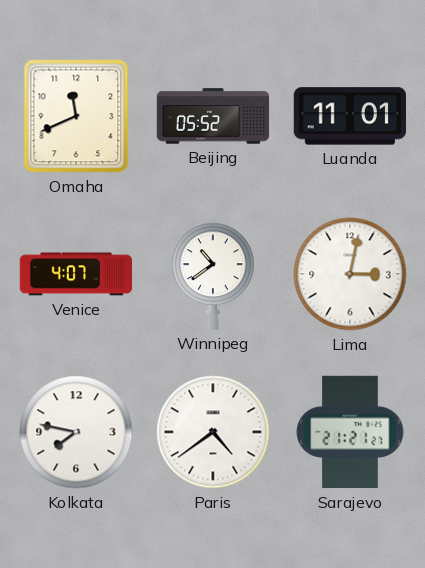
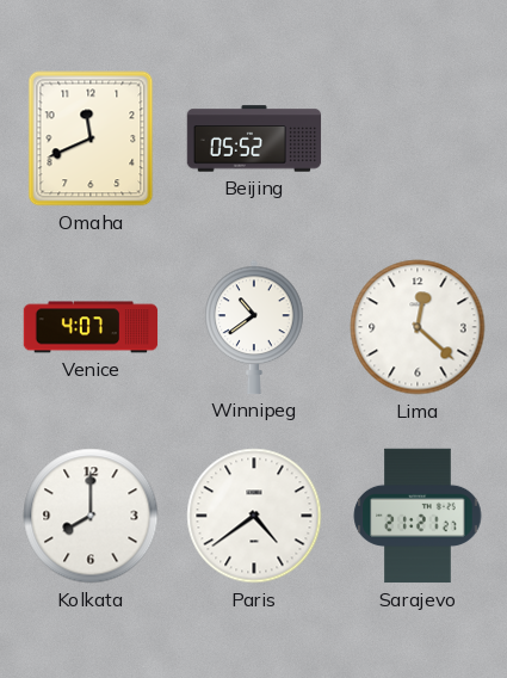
Luanda: 11:01 -> none
Lima: 3:02 -> 12:22
Kolkata: 7:47 -> 8:00
